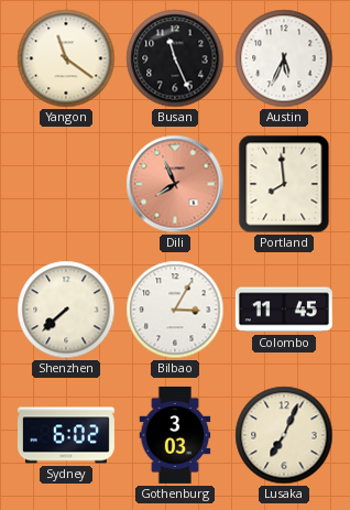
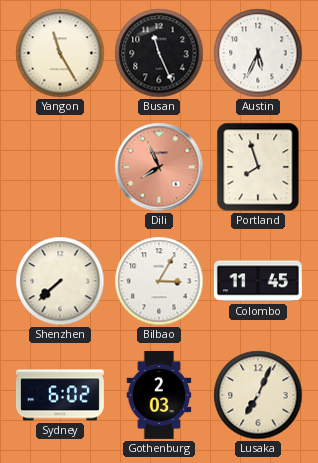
Yangon: 11:21 -> 11:25
Portland: 7:59 -> 7:57
Gothenburg: 3:03 -> 2:03
